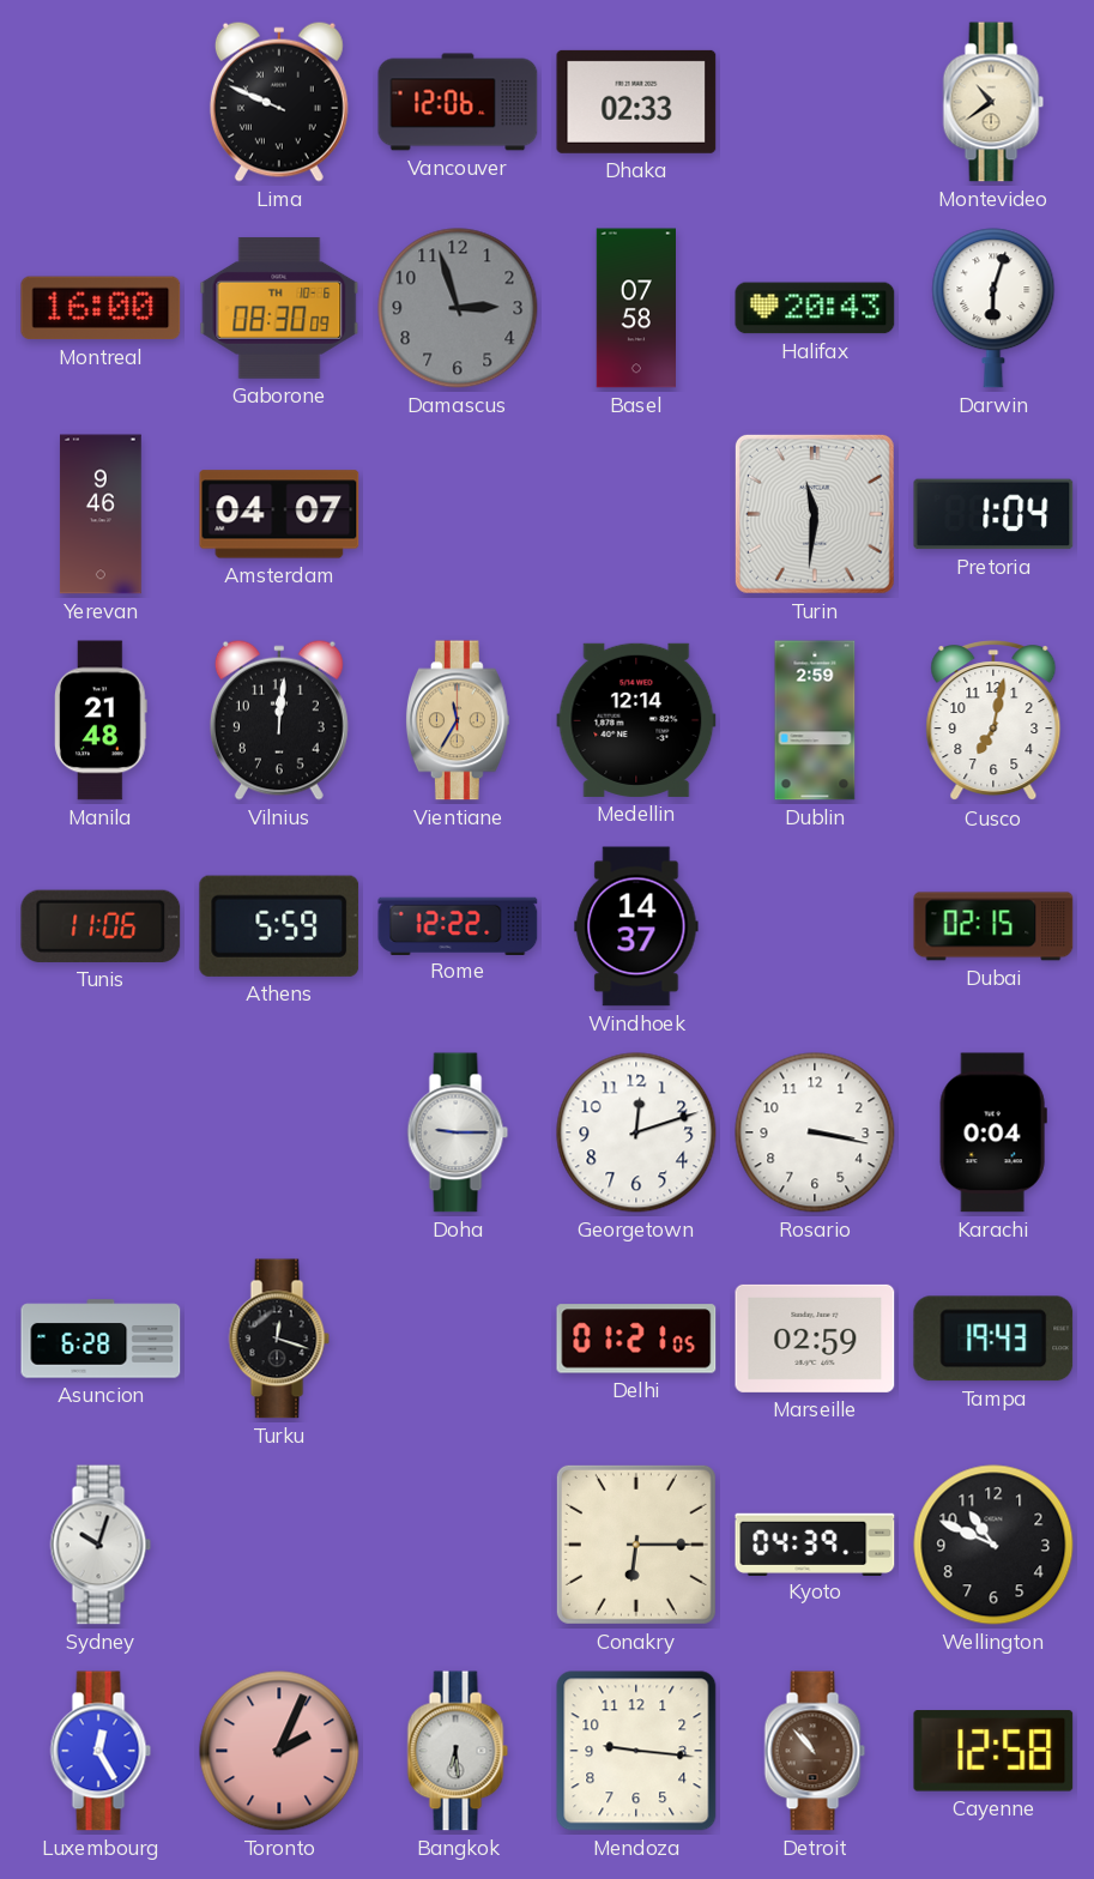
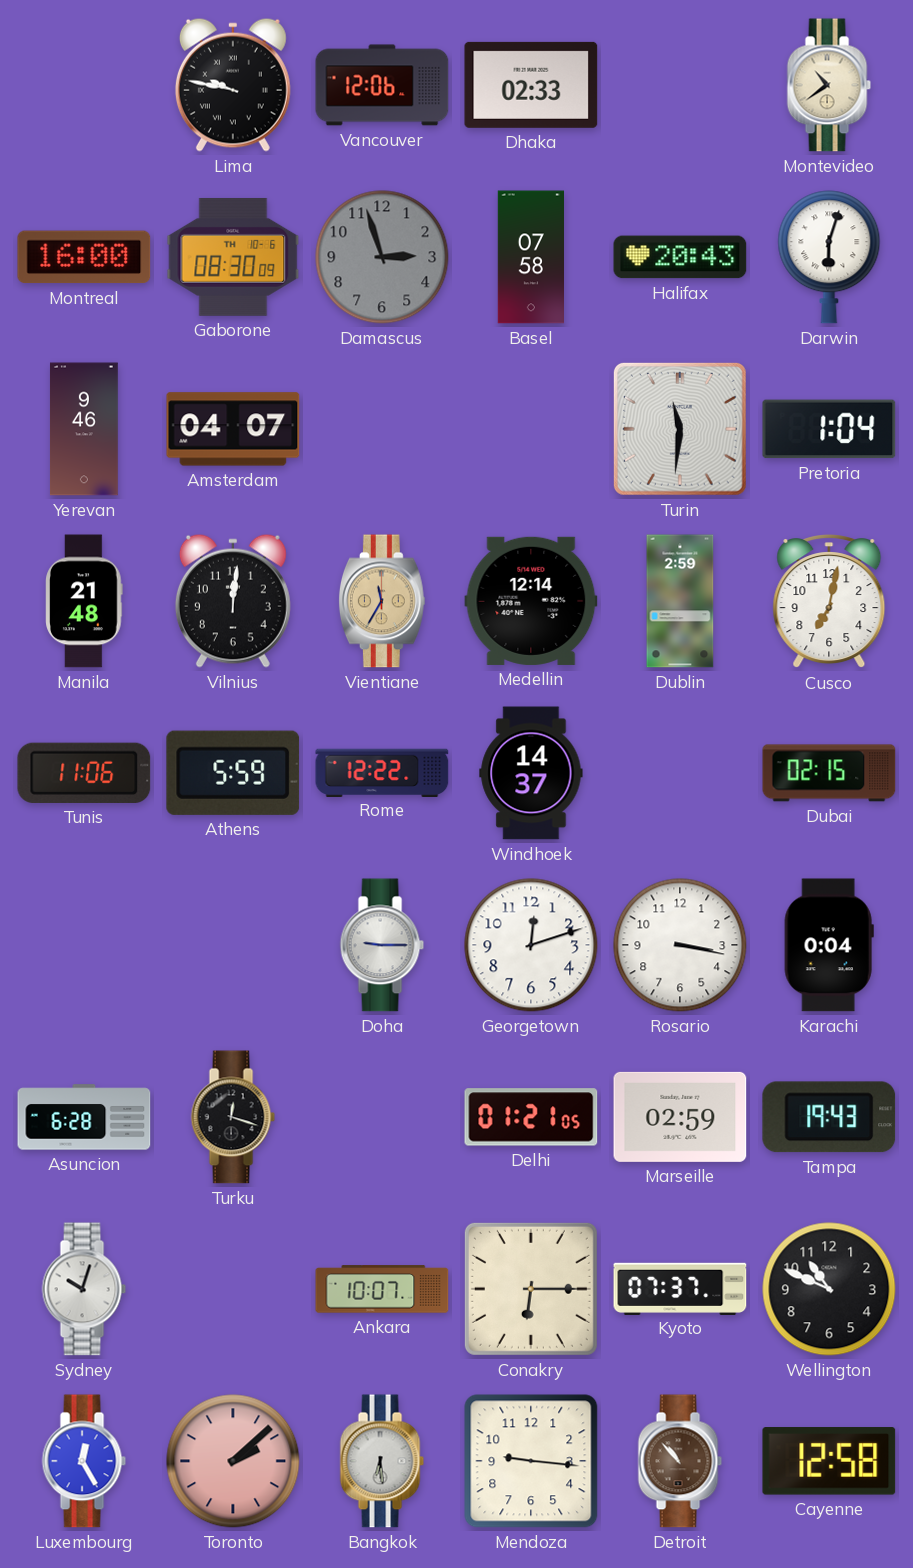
Lima: 9:49 -> 9:47
Ankara: none -> 10:07
Kyoto: 04:39 -> 07:37
Toronto: 2:04 -> 2:08
